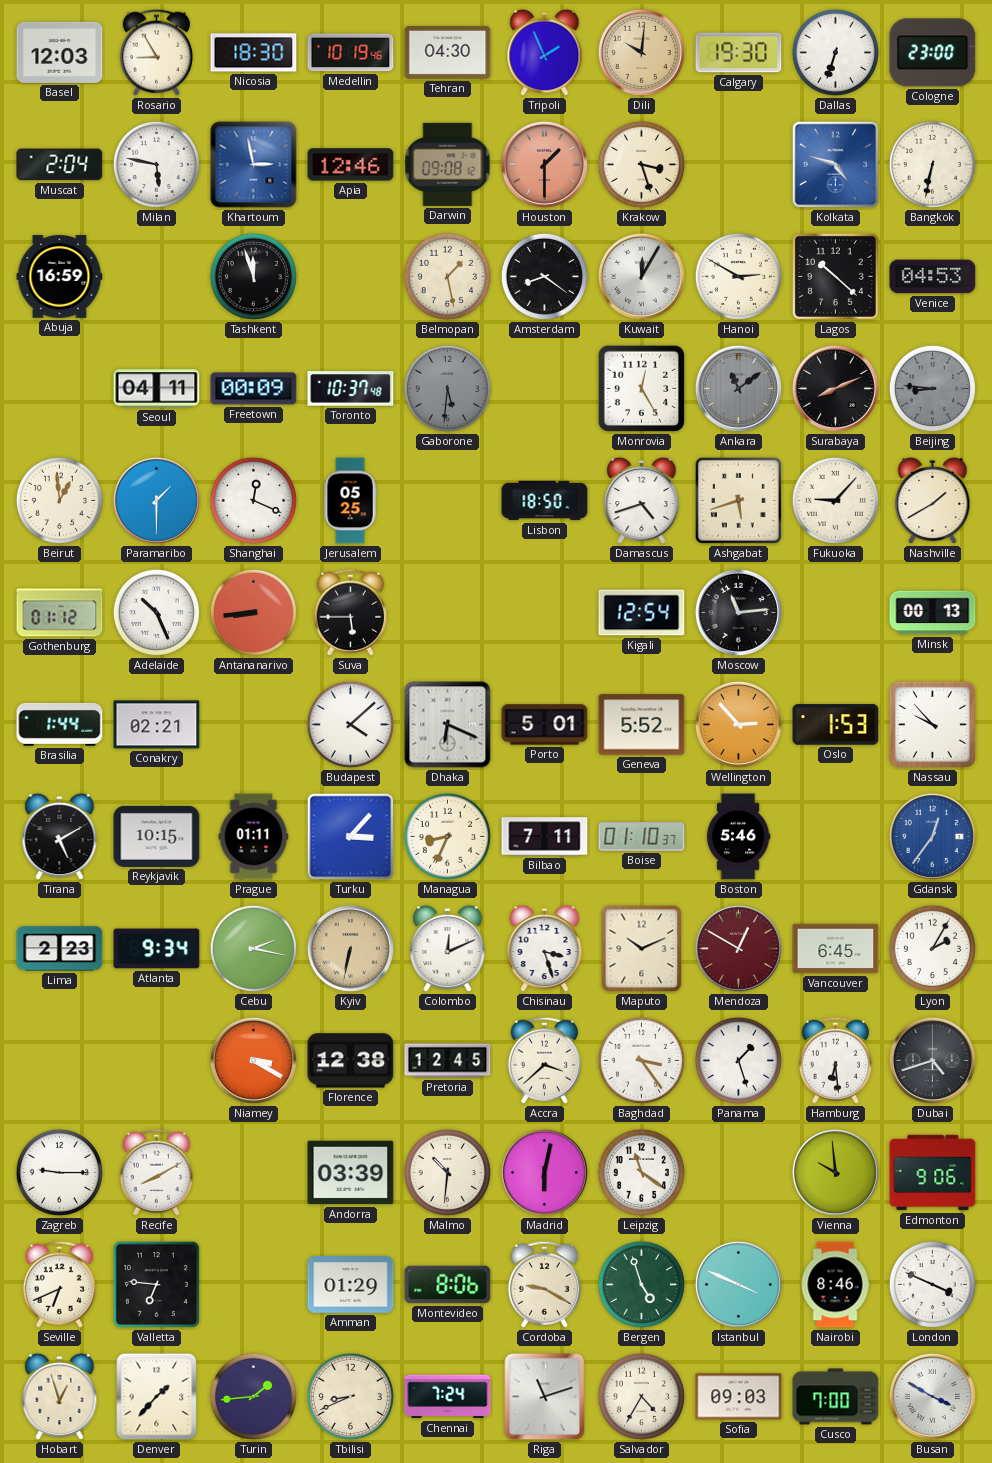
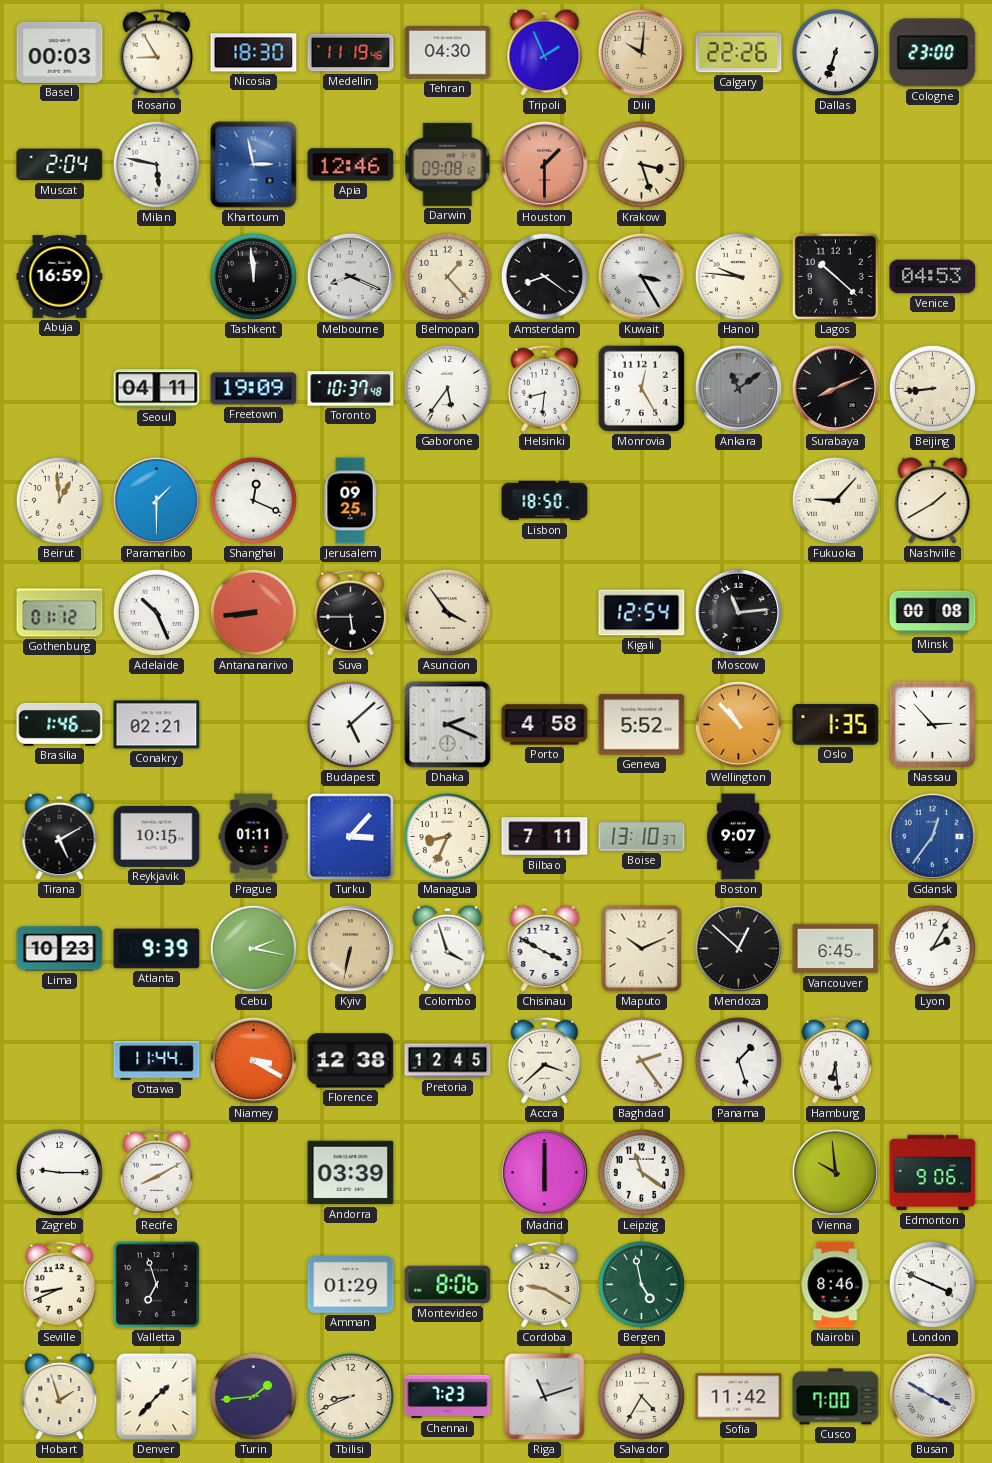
Basel: 12:03 -> 00:03
Medellin: 10:19 -> 11:19
Calgary: 19:30 -> 22:26
Kolkata: 4:48 -> none
Bangkok: 6:32 -> none
Tashkent: 11:57 -> 11:59
Melbourne: none -> 8:19
Belmopan: 1:28 -> 1:23
Kuwait: 12:05 -> 3:25
Hanoi: 2:50 -> 9:46
Freetown: 00:09 -> 19:09
Gaborone: 5:31 -> 5:36
Gaborone dial: grey -> white
Helsinki: none -> 8:31
Beijing: 8:46 -> 8:44
Beijing dial: grey -> cream
Jerusalem: 05:25 -> 09:25
Damascus: 4:42 -> none
Ashgabat: 5:42 -> none
Asuncion: none -> 3:54
Minsk: 00:13 -> 00:08
Brasilia: 1:44 -> 1:46
Budapest: 4:08 -> 5:08
Dhaka: 6:19 -> 2:19
Porto: 5:01 -> 4:58
Wellington: 2:53 -> 10:53
Oslo: 1:53 -> 1:35
Nassau: 9:53 -> 2:53
Boise: 01:10 -> 13:10
Boston: 5:46 -> 9:07
Lima: 2:23 -> 10:23
Atlanta: 9:34 -> 9:39
Colombo: 12:11 -> 3:57
Chisinau: 3:27 -> 3:50
Mendoza: 12:50 -> 12:52
Mendoza dial: burgundy -> black
Ottawa: none -> 11:44
Baghdad: 3:24 -> 2:24
Dubai: 4:42 -> none
Malmo: 10:31 -> none
Madrid: 6:02 -> 6:00
Seville: 6:41 -> 8:41
Valletta: 6:46 -> 6:57
Bergen: 4:57 -> 4:58
Istanbul: 3:49 -> none
Hobart: 12:57 -> 1:57
Chennai: 7:24 -> 7:23
Sofia: 09:03 -> 11:42
